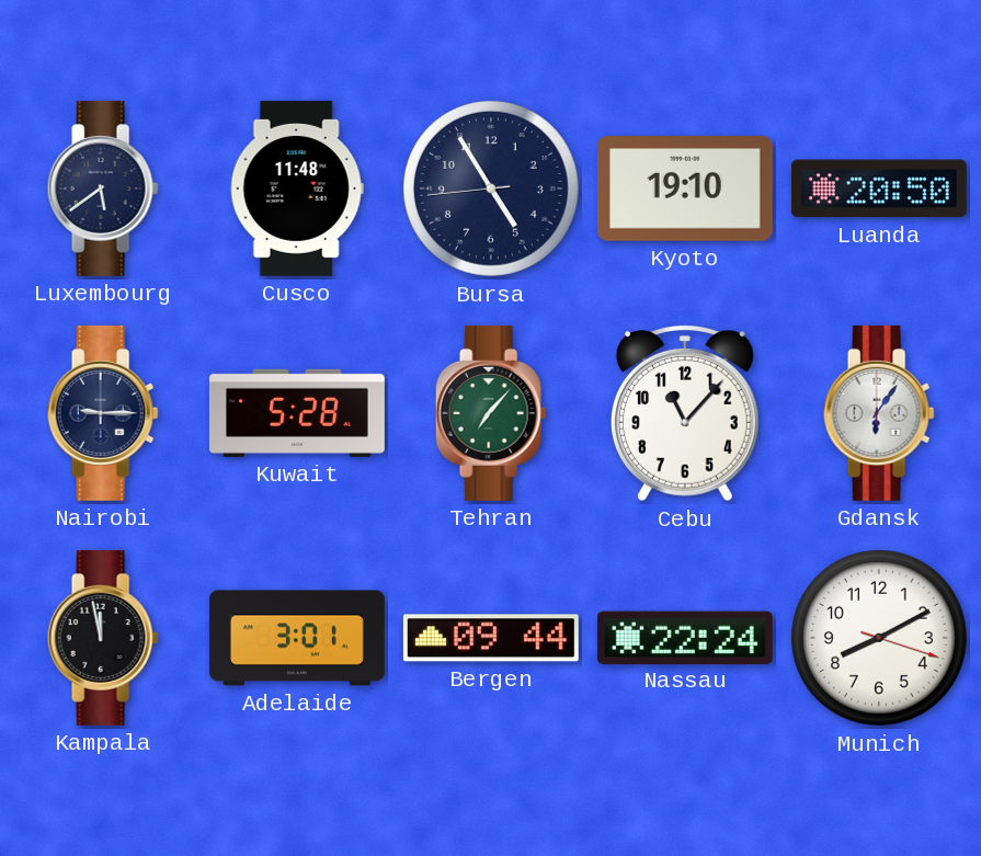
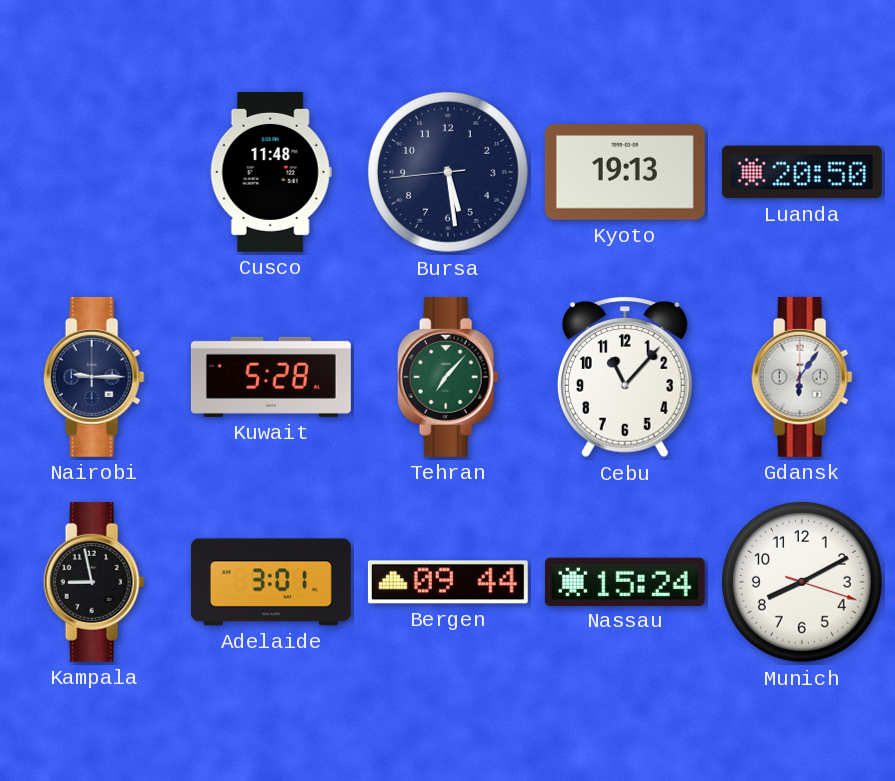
Luxembourg: 5:39 -> none
Bursa: 4:54 -> 5:28
Kyoto: 19:10 -> 19:13
Kampala: 11:58 -> 8:58
Nassau: 22:24 -> 15:24
